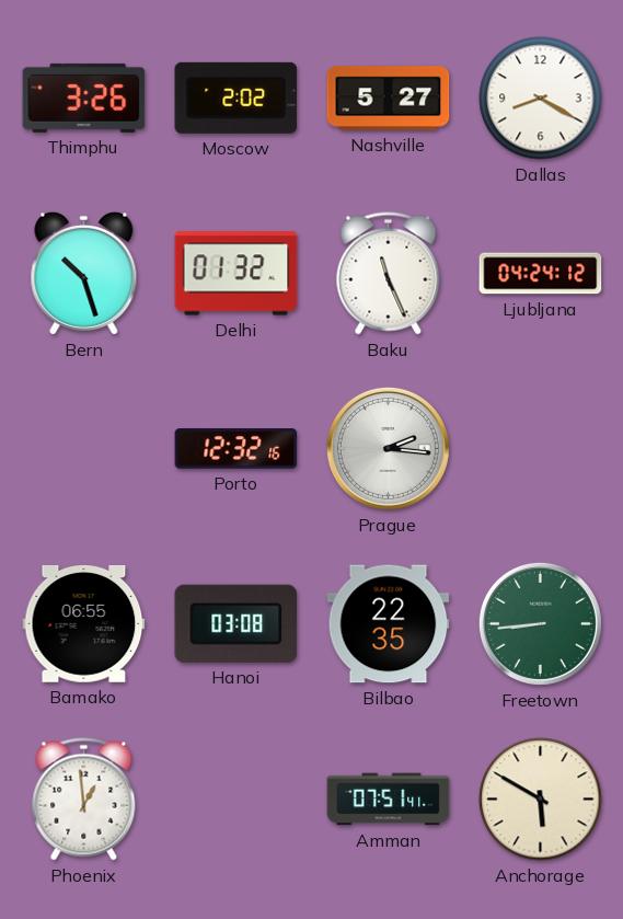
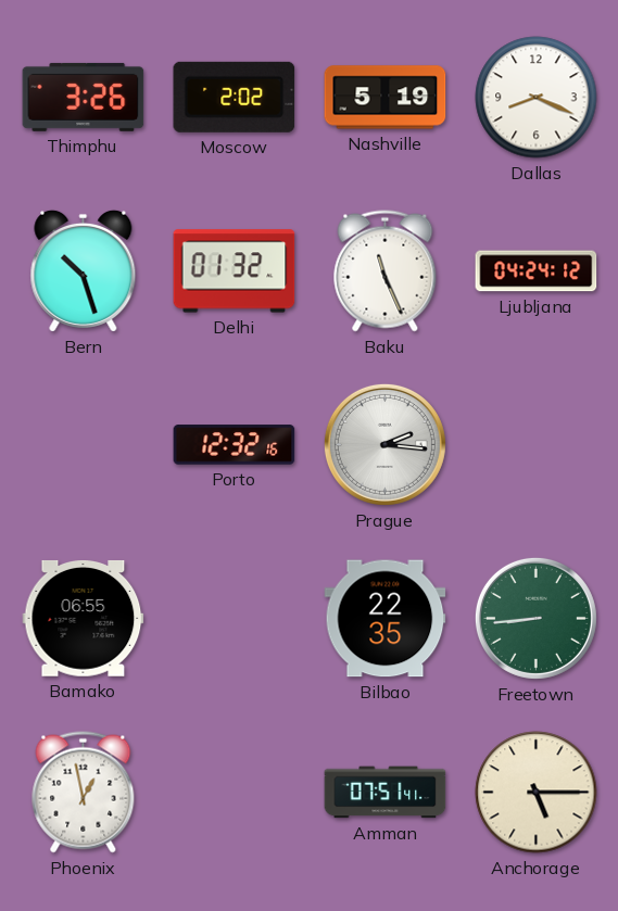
Nashville: 5:27 -> 5:19
Dallas: 8:20 -> 8:19
Hanoi: 03:08 -> none
Phoenix: 12:59 -> 12:58
Anchorage: 5:50 -> 5:15
